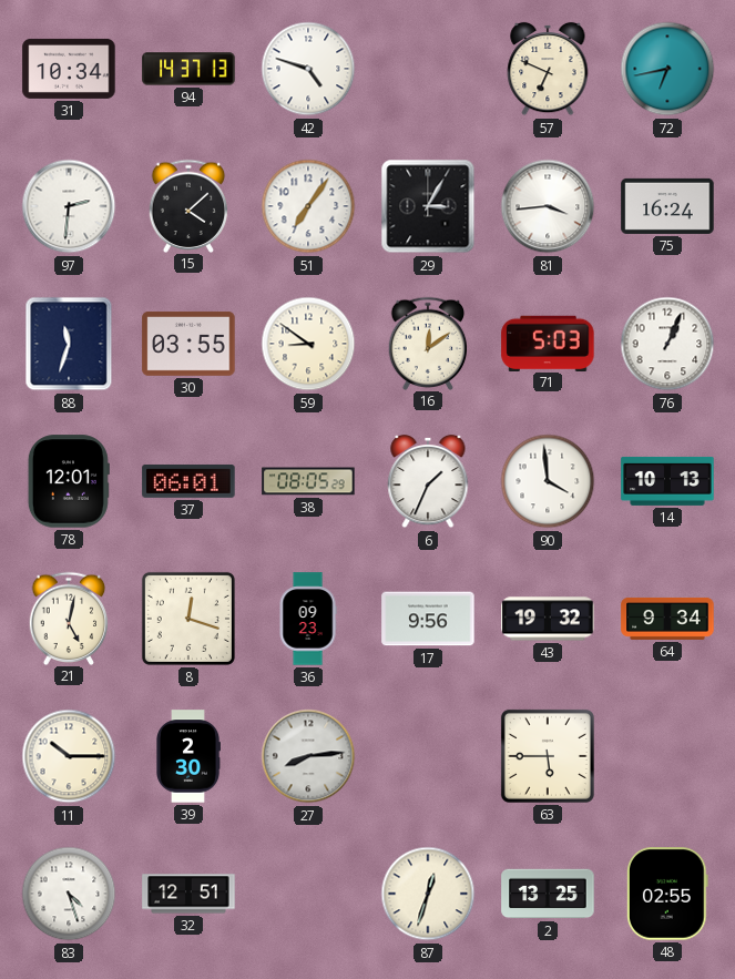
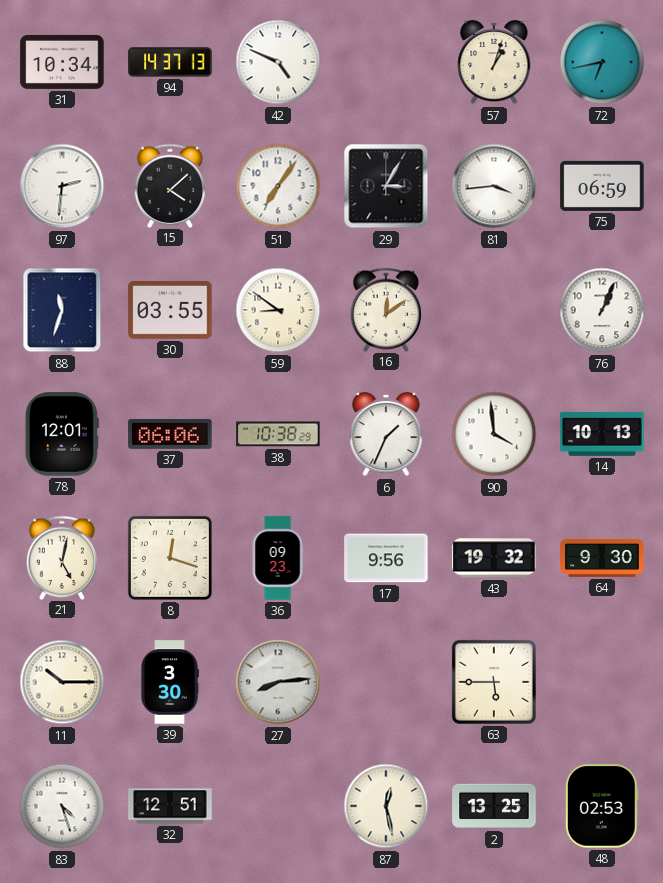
42: 4:48 -> 4:49
57: 6:49 -> 1:03
75: 16:24 -> 06:59
71: 5:03 -> none
37: 06:01 -> 06:06
38: 08:05 -> 10:38
64: 9:34 -> 9:30
39: 2:30 -> 3:30
87: 12:33 -> 12:28
48: 02:55 -> 02:53
